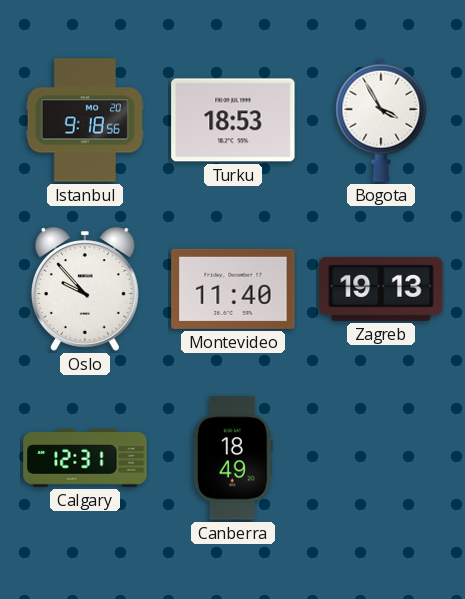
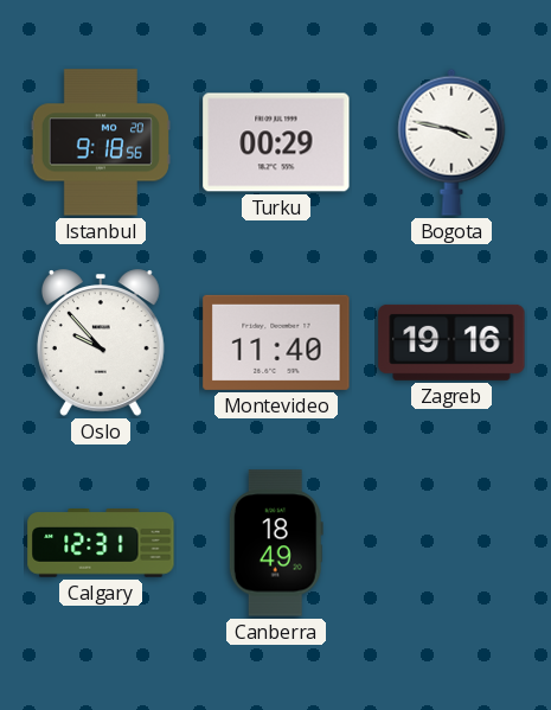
Turku: 18:53 -> 00:29
Bogota: 3:55 -> 3:47
Zagreb: 19:13 -> 19:16
